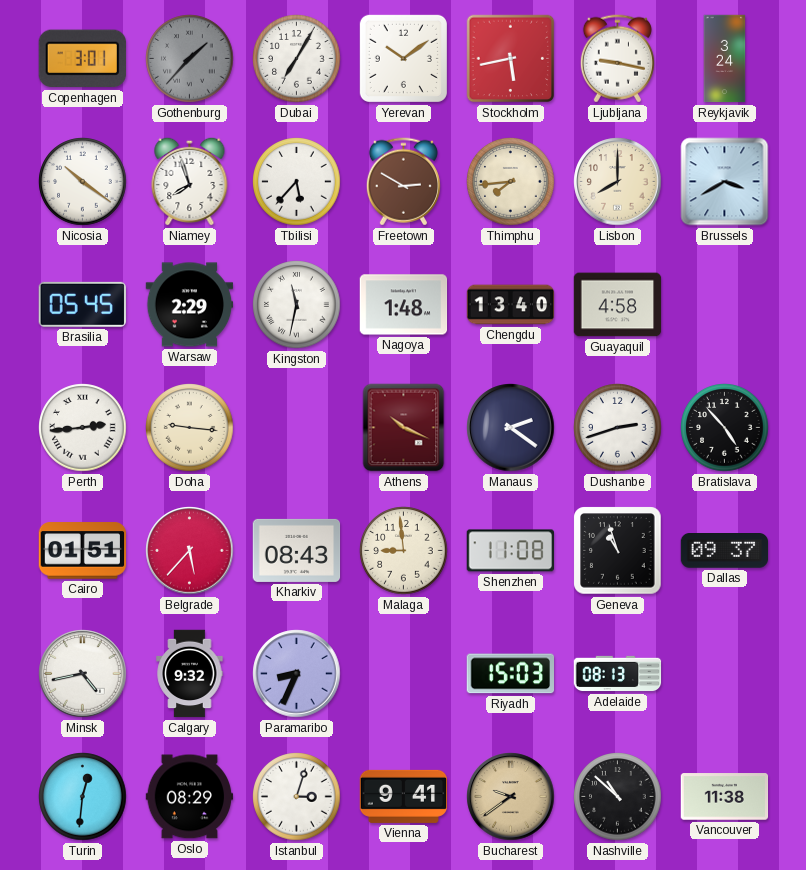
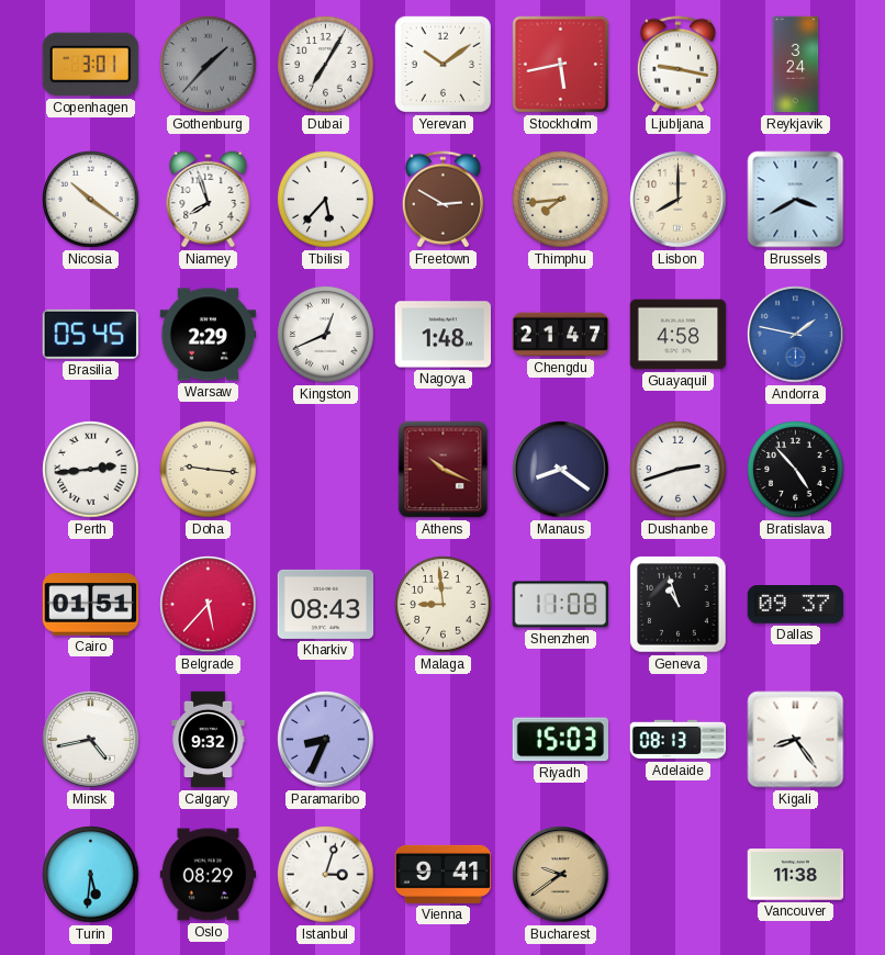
Kingston: 11:32 -> 12:41
Chengdu: 13:40 -> 21:47
Andorra: none -> 1:47
Manaus: 2:21 -> 8:21
Kigali: none -> 8:24
Turin: 12:31 -> 5:31
Nashville: 10:52 -> none
